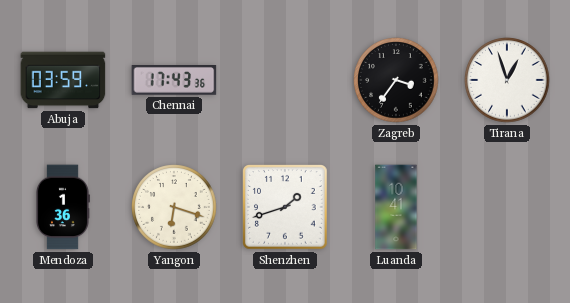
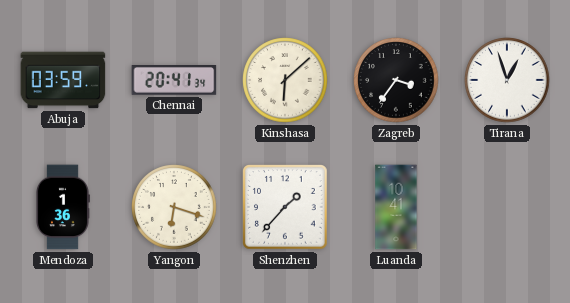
Chennai: 17:43 -> 20:41
Kinshasa: none -> 6:08
Shenzhen: 1:42 -> 1:37
